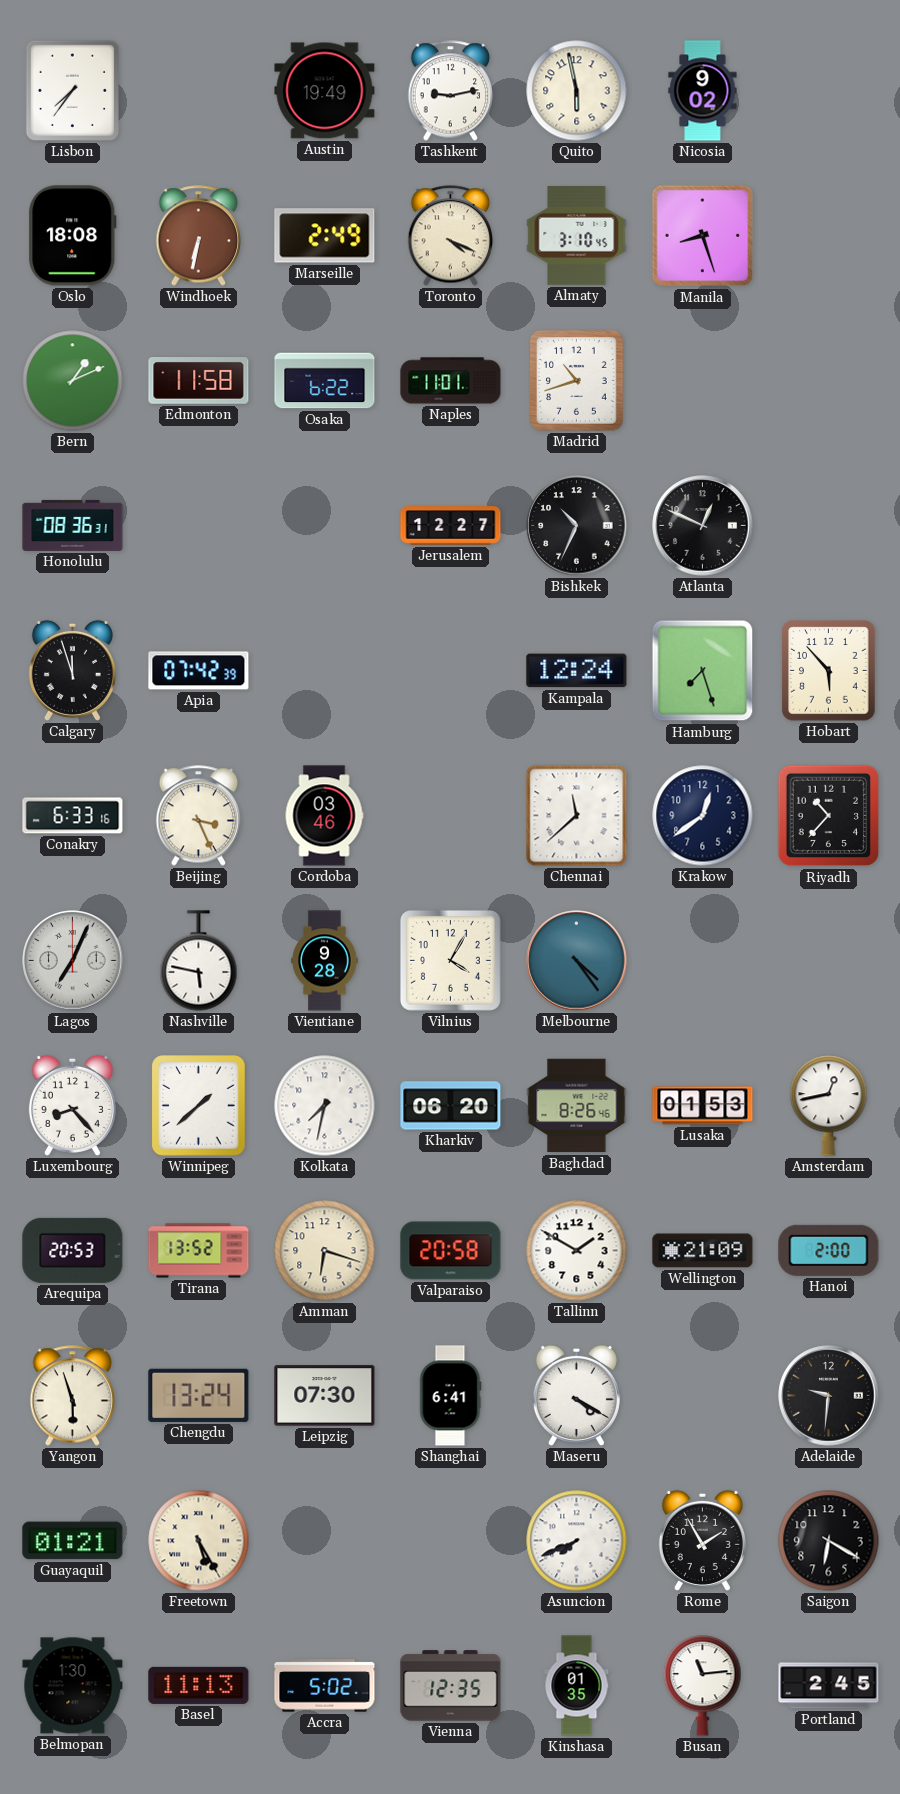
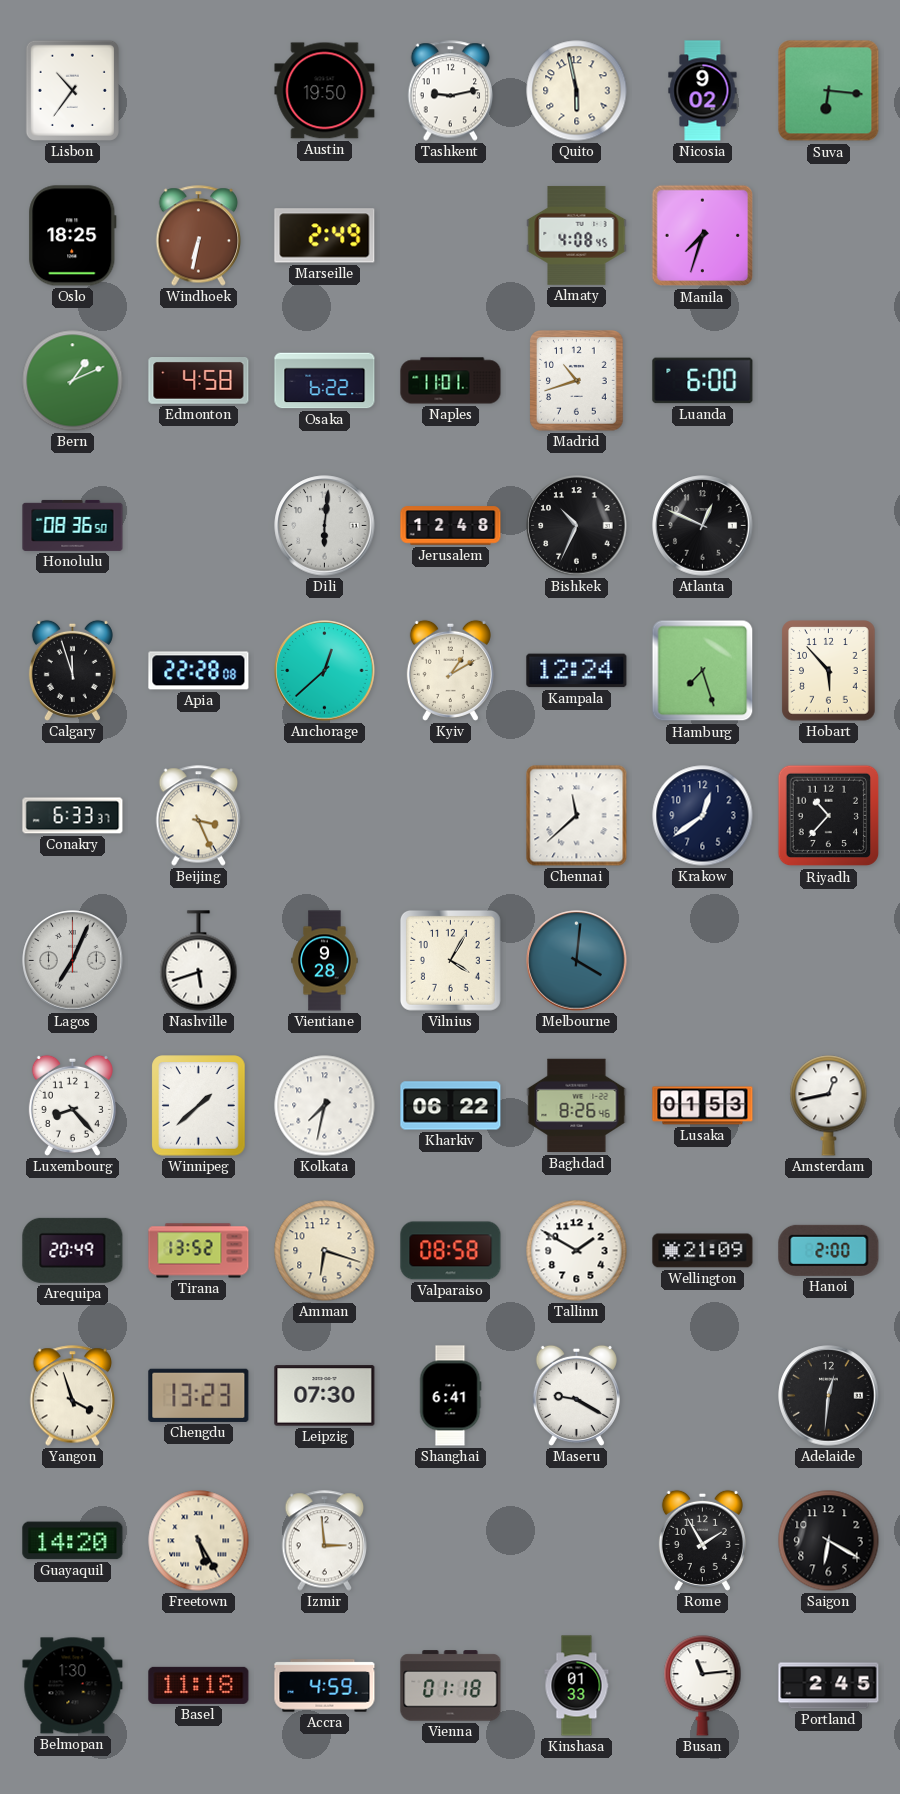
Lisbon: 7:36 -> 10:36
Austin: 19:49 -> 19:50
Suva: none -> 6:16
Oslo: 18:08 -> 18:25
Toronto: 4:19 -> none
Almaty: 3:10 -> 4:08
Manila: 8:27 -> 7:33
Edmonton: 11:58 -> 4:58
Luanda: none -> 6:00
Honolulu: 08:36:31 -> 08:36:50
Dili: none -> 6:01
Jerusalem: 12:27 -> 12:48
Apia: 07:42 -> 22:28
Anchorage: none -> 12:38
Kyiv: none -> 1:10
Conakry: 6:33:16 -> 6:33:37
Cordoba: 03:46 -> none
Nashville: 5:47 -> 5:42
Melbourne: 4:24 -> 4:01
Kharkiv: 06:20 -> 06:22
Arequipa: 20:53 -> 20:49
Valparaiso: 20:58 -> 08:58
Yangon: 5:57 -> 3:57
Chengdu: 13:24 -> 13:23
Maseru: 4:20 -> 9:20
Adelaide: 9:31 -> 12:31
Guayaquil: 01:21 -> 14:20
Izmir: none -> 2:59
Asuncion: 7:41 -> none
Basel: 11:13 -> 11:18
Accra: 5:02 -> 4:59
Vienna: 12:35 -> 01:18
Kinshasa: 01:35 -> 01:33
